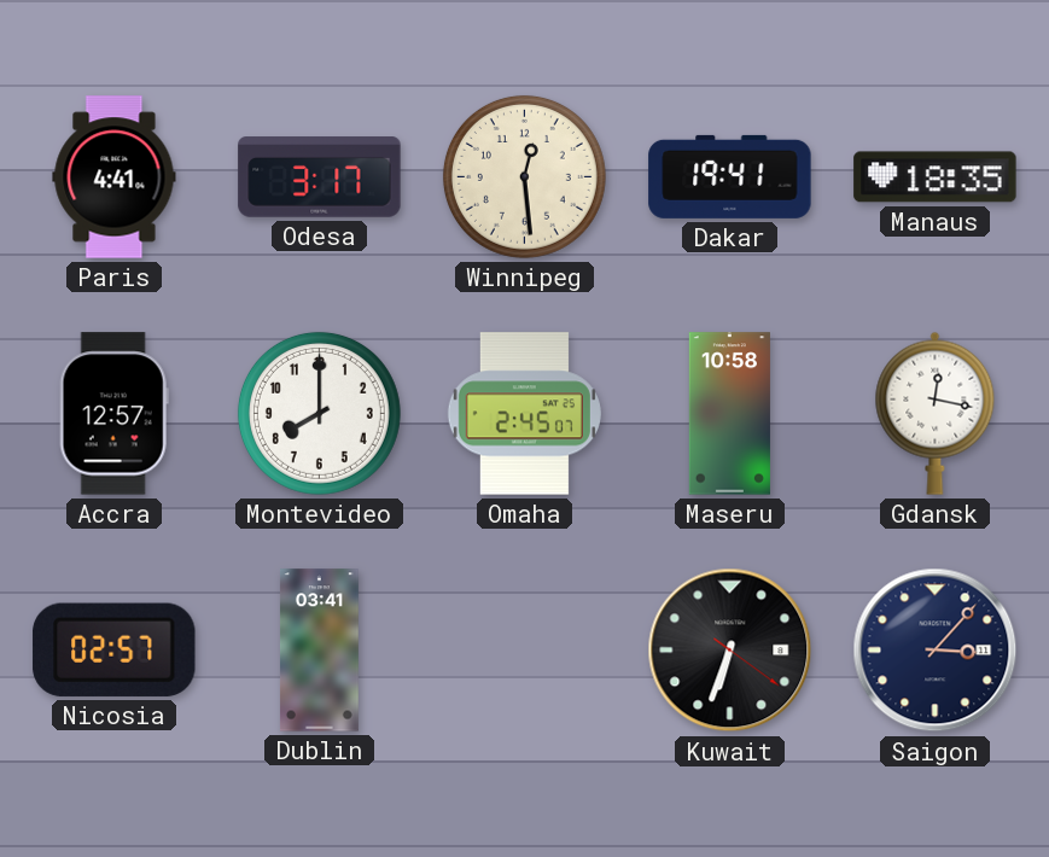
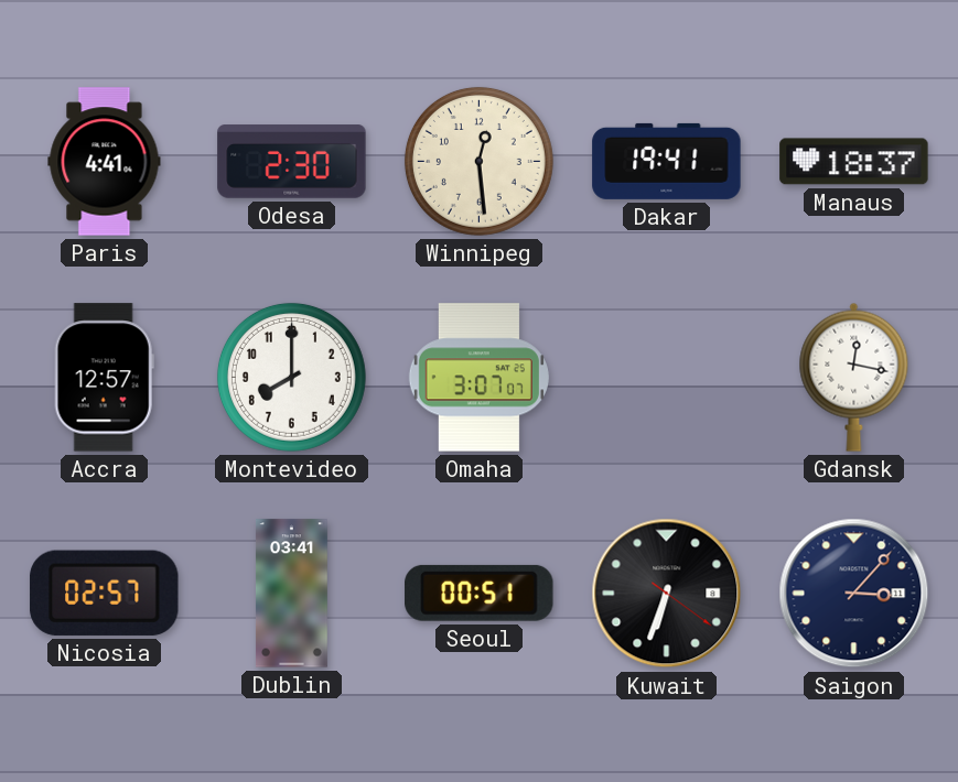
Odesa: 3:17 -> 2:30
Manaus: 18:35 -> 18:37
Omaha: 2:45 -> 3:07
Maseru: 10:58 -> none
Seoul: none -> 00:51
